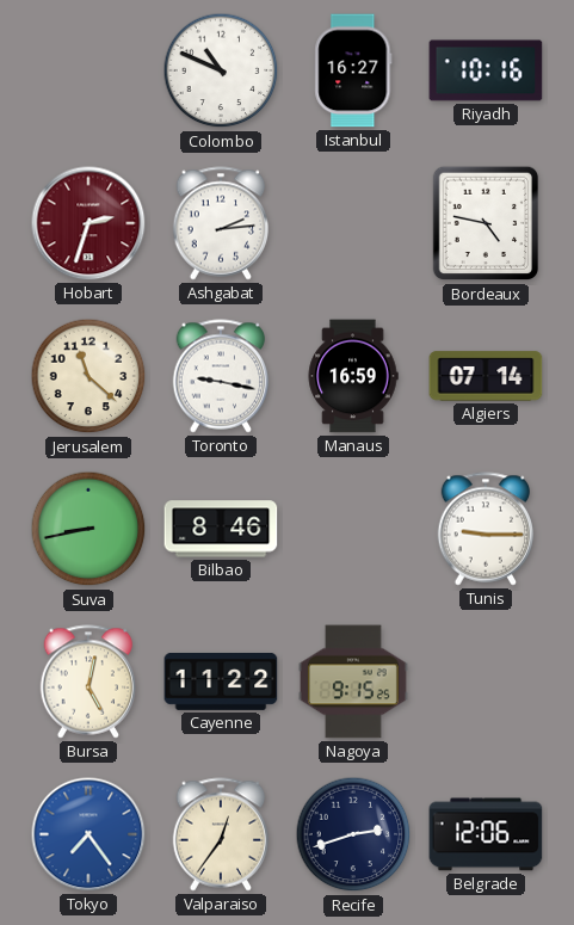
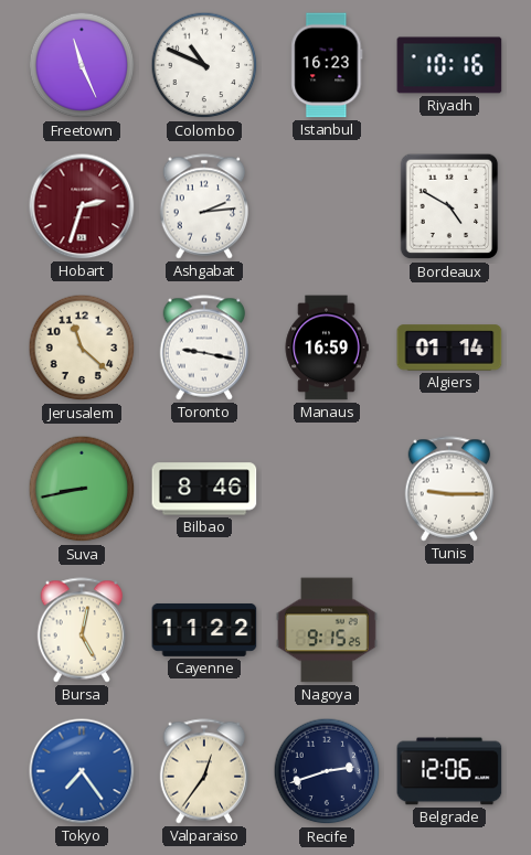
Freetown: none -> 11:26
Istanbul: 16:27 -> 16:23
Bordeaux: 4:47 -> 4:50
Algiers: 07:14 -> 01:14
